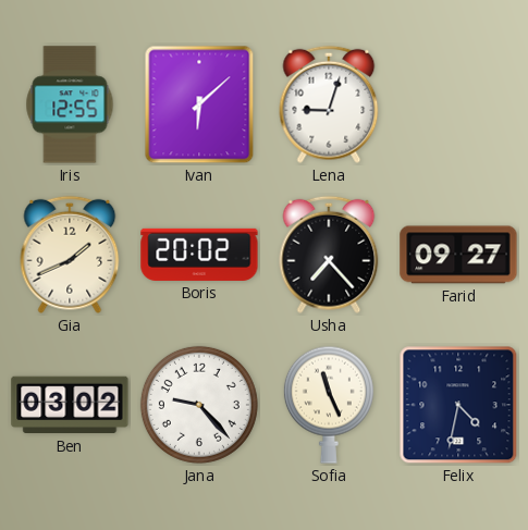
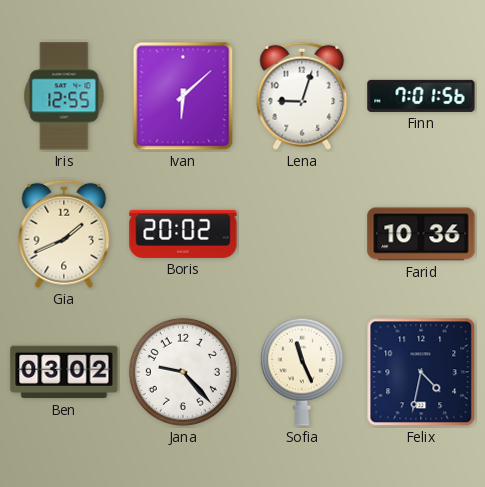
Finn: none -> 7:01
Usha: 7:23 -> none
Farid: 09:27 -> 10:36
